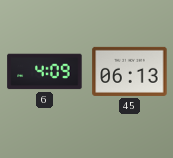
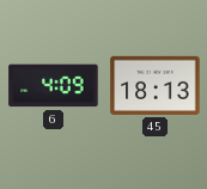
45: 06:13 -> 18:13
